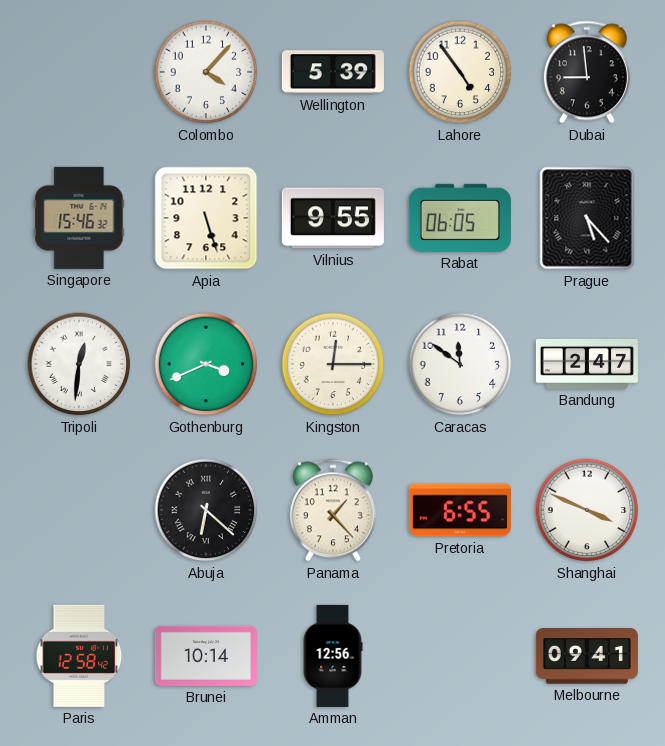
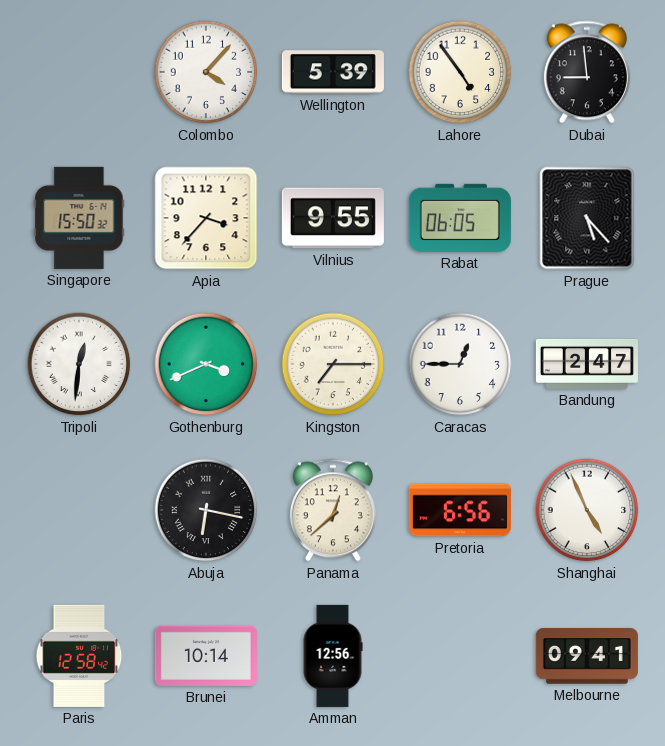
Singapore: 15:46 -> 15:50
Apia: 5:27 -> 3:37
Kingston: 12:15 -> 7:15
Caracas: 11:51 -> 12:45
Abuja: 6:22 -> 6:17
Panama: 1:23 -> 12:38
Pretoria: 6:55 -> 6:56
Shanghai: 3:49 -> 4:56
